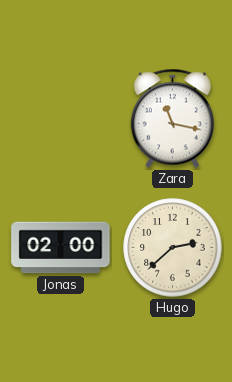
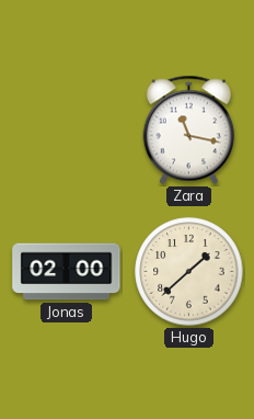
Hugo: 2:38 -> 1:38
